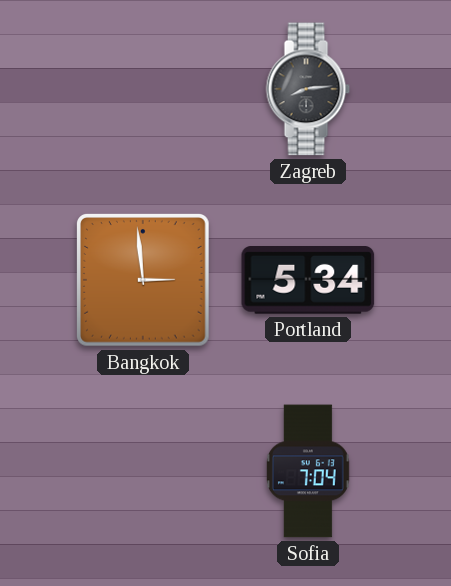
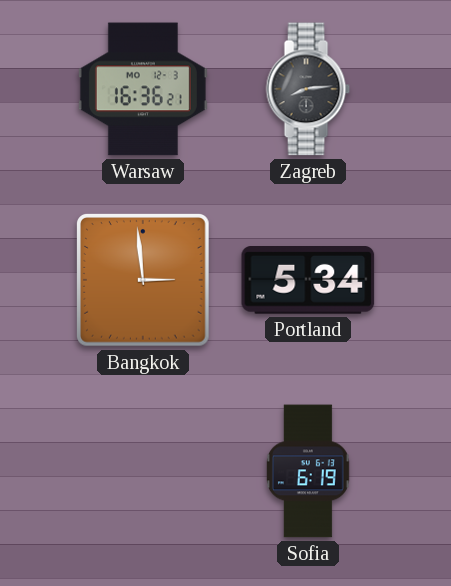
Warsaw: none -> 16:36
Sofia: 7:04 -> 6:19
